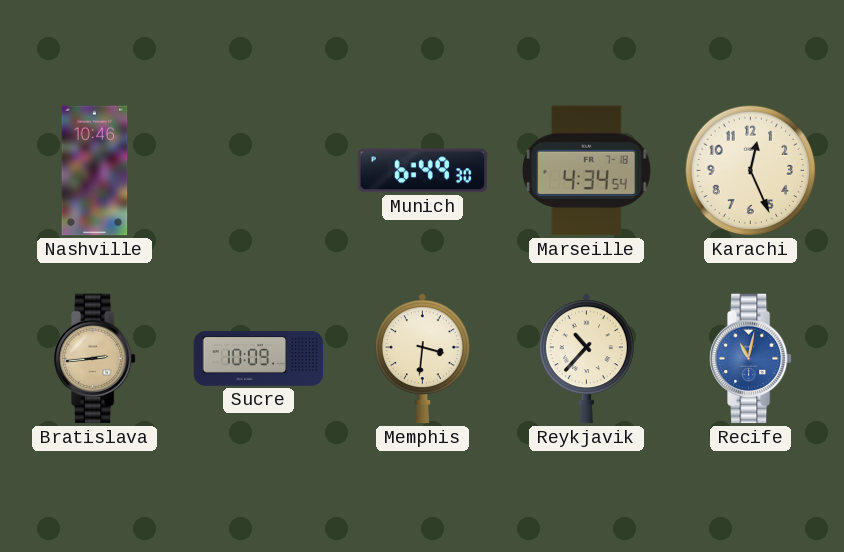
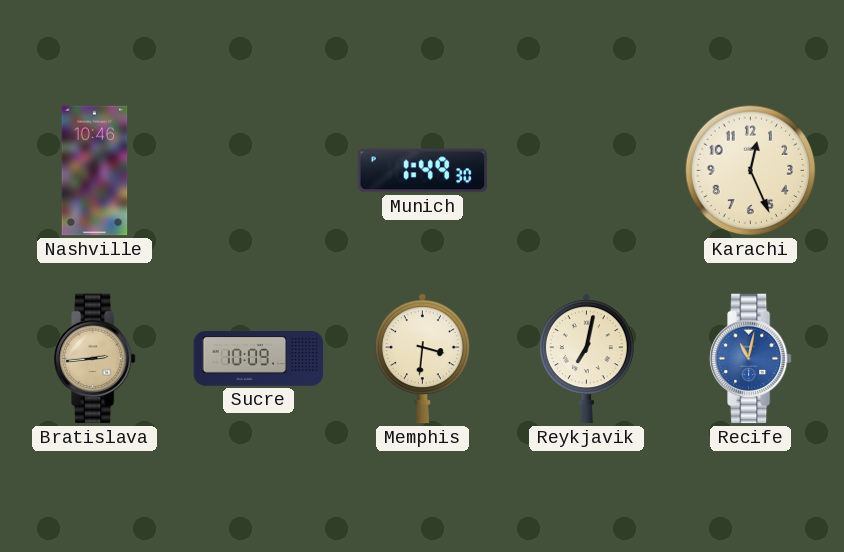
Munich: 6:49 -> 1:49
Marseille: 4:34 -> none
Reykjavik: 10:37 -> 7:02
